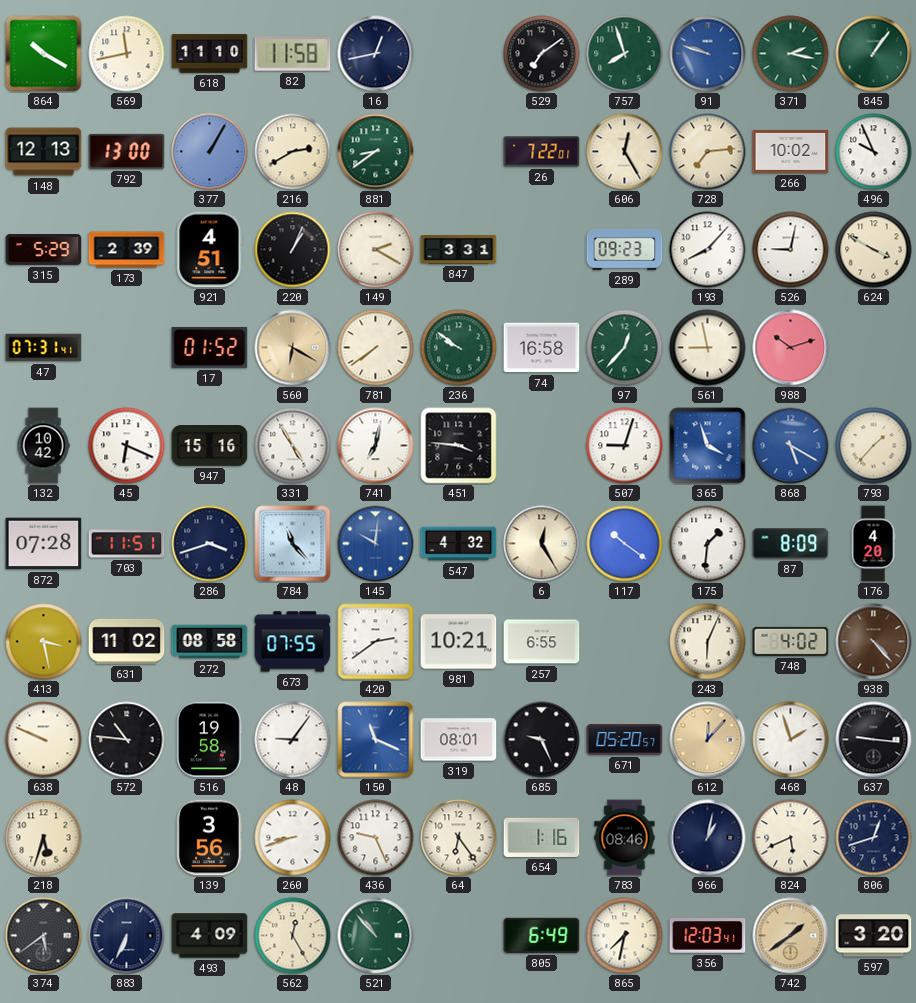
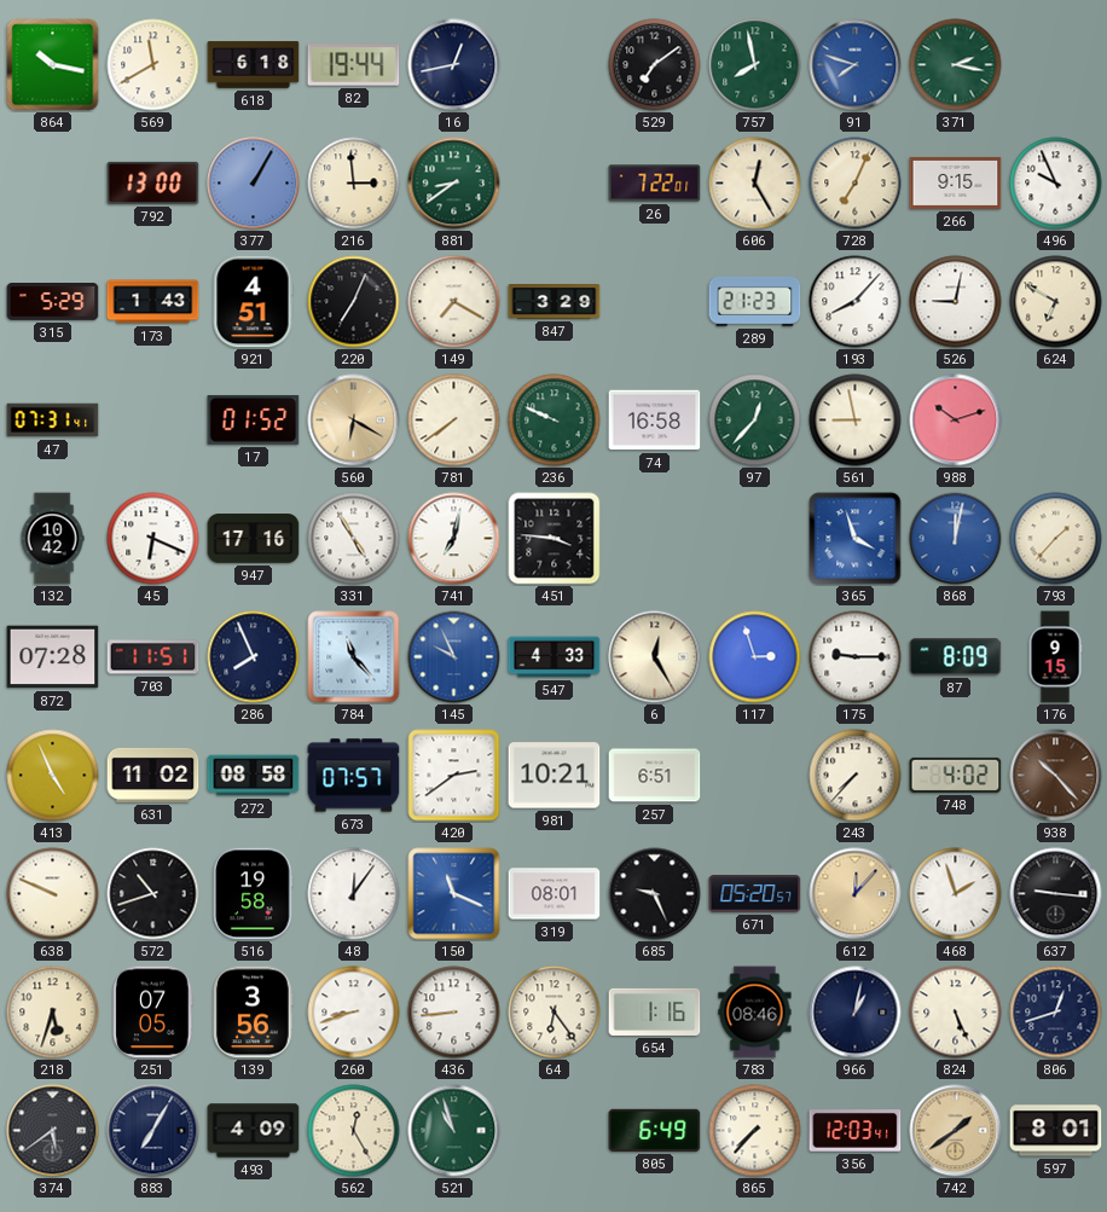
864: 10:20 -> 10:17
569: 11:43 -> 11:40
618: 11:10 -> 6:18
82: 11:58 -> 19:44
757: 7:57 -> 7:58
91: 9:48 -> 7:48
845: 1:06 -> none
148: 12:13 -> none
216: 2:40 -> 2:59
728: 7:14 -> 7:04
266: 10:02 -> 9:15
173: 2:39 -> 1:43
220: 1:04 -> 7:04
149: 2:20 -> 7:20
847: 3:31 -> 3:29
289: 09:23 -> 21:23
624: 3:50 -> 6:50
236: 9:51 -> 9:49
947: 15:16 -> 17:16
507: 9:03 -> none
868: 5:20 -> 12:02
286: 3:42 -> 7:56
145: 10:01 -> 9:56
547: 4:32 -> 4:33
117: 10:21 -> 2:57
175: 1:31 -> 9:15
176: 4:20 -> 9:15
413: 3:28 -> 4:56
673: 07:55 -> 07:57
257: 6:55 -> 6:51
243: 6:04 -> 7:37
938: 4:23 -> 10:23
572: 10:46 -> 10:42
48: 9:06 -> 12:06
251: none -> 07:05
436: 9:26 -> 8:44
824: 5:41 -> 5:26
883: 6:34 -> 7:05
521: 10:53 -> 10:57
865: 7:32 -> 7:37
597: 3:20 -> 8:01
